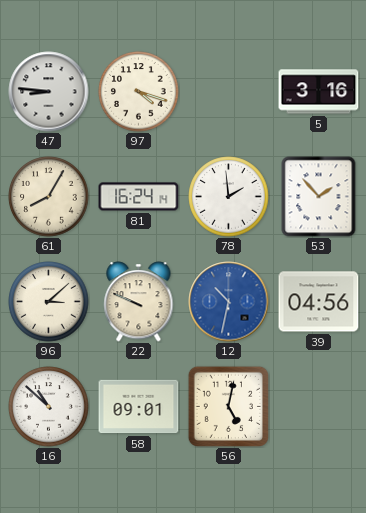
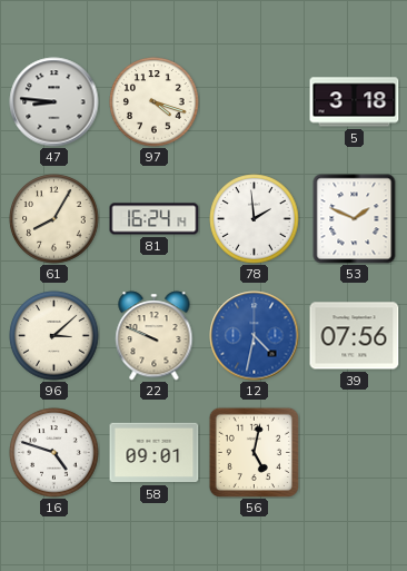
5: 3:16 -> 3:18
53: 1:53 -> 1:49
12: 10:32 -> 4:32
39: 04:56 -> 07:56
16: 10:52 -> 4:48
